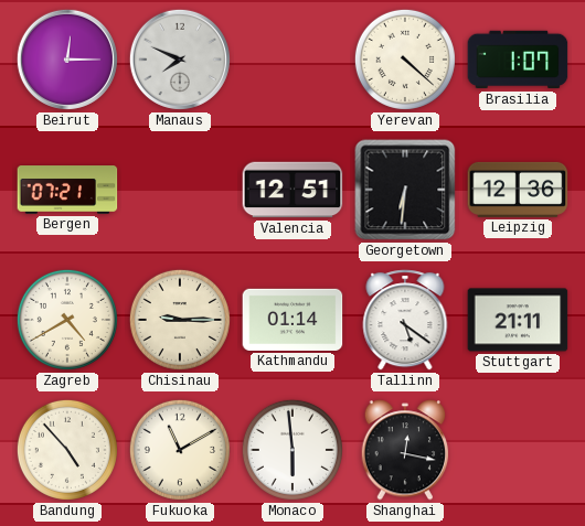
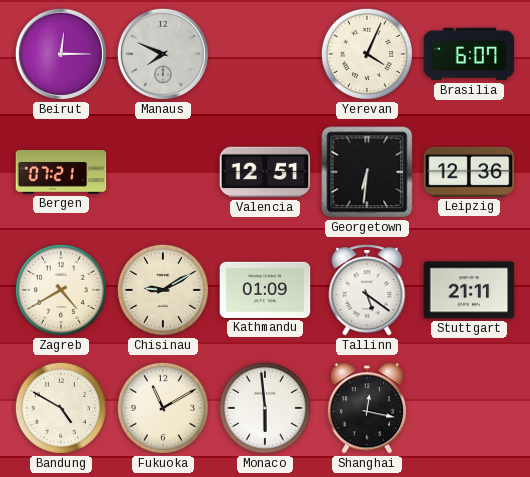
Yerevan: 4:22 -> 4:04
Brasilia: 1:07 -> 6:07
Chisinau: 9:15 -> 9:10
Kathmandu: 01:14 -> 01:09
Bandung: 4:53 -> 4:50
